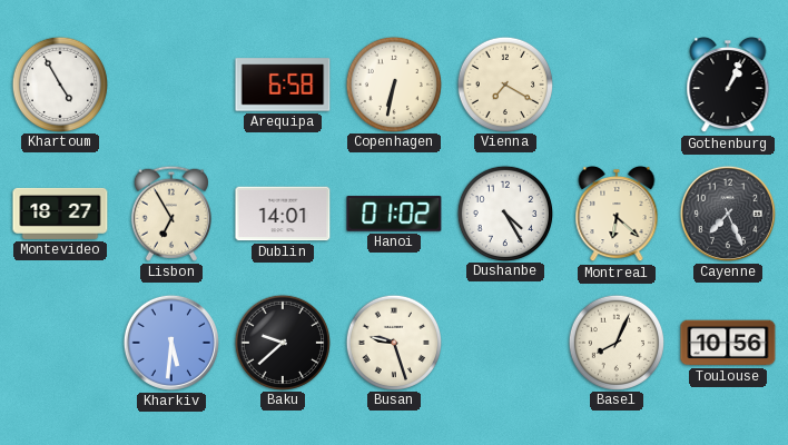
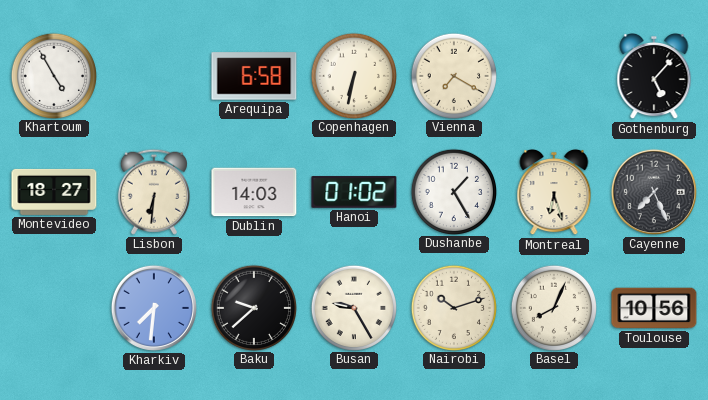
Gothenburg: 1:04 -> 5:07
Lisbon: 6:55 -> 6:31
Dublin: 14:01 -> 14:03
Dushanbe: 4:25 -> 1:25
Montreal: 6:22 -> 6:27
Kharkiv: 5:31 -> 7:31
Busan: 9:27 -> 9:25
Nairobi: none -> 10:12
